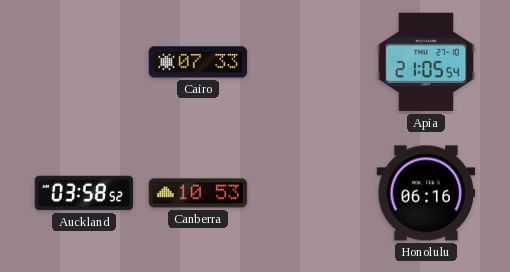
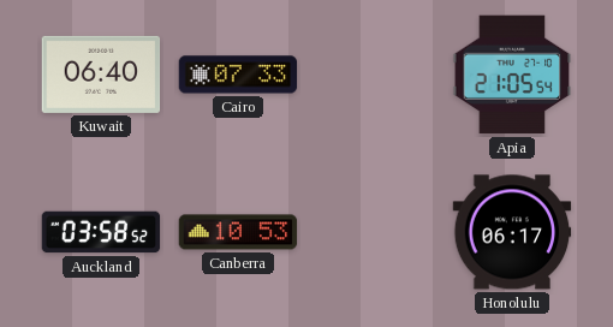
Kuwait: none -> 06:40
Honolulu: 06:16 -> 06:17
